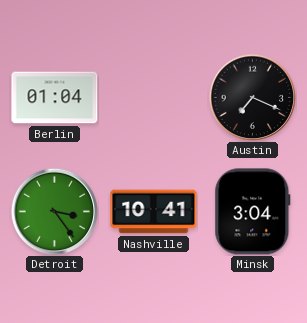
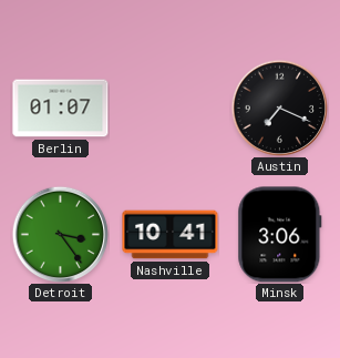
Berlin: 01:04 -> 01:07
Minsk: 3:04 -> 3:06
